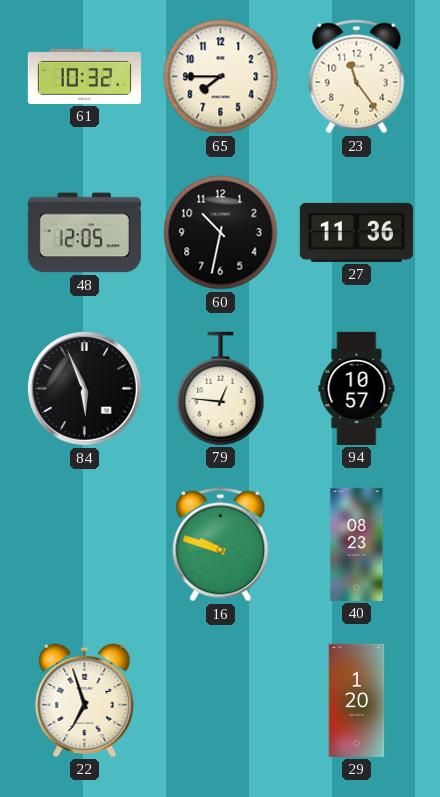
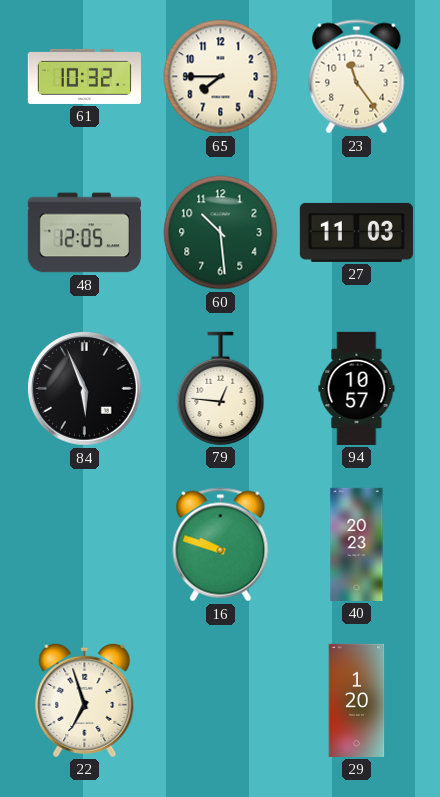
60: 10:32 -> 10:29
60 dial: black -> green
27: 11:36 -> 11:03
40: 08:23 -> 20:23
